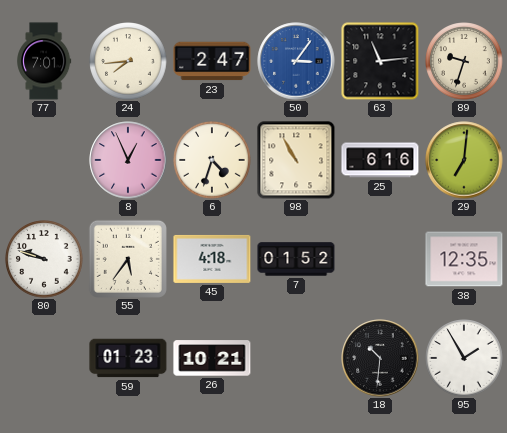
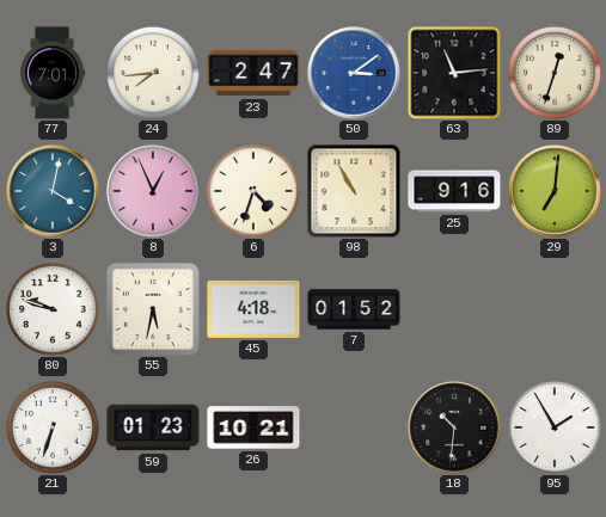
50: 3:06 -> 3:09
89: 9:33 -> 12:33
3: none -> 4:02
25: 6:16 -> 9:16
55: 5:36 -> 5:32
38: 12:35 -> none
21: none -> 6:33
